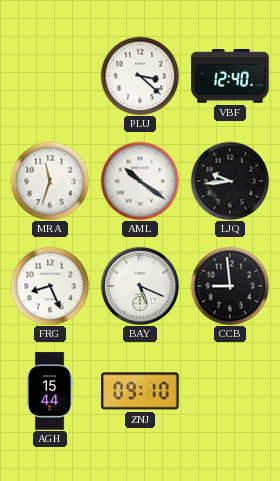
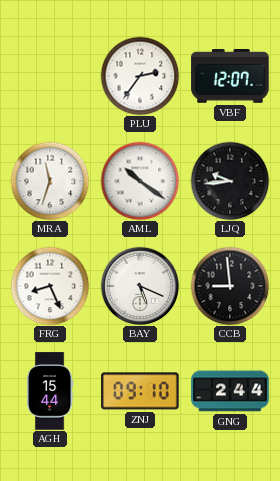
PLU: 3:22 -> 2:36
VBF: 12:40 -> 12:07
GNG: none -> 2:44
